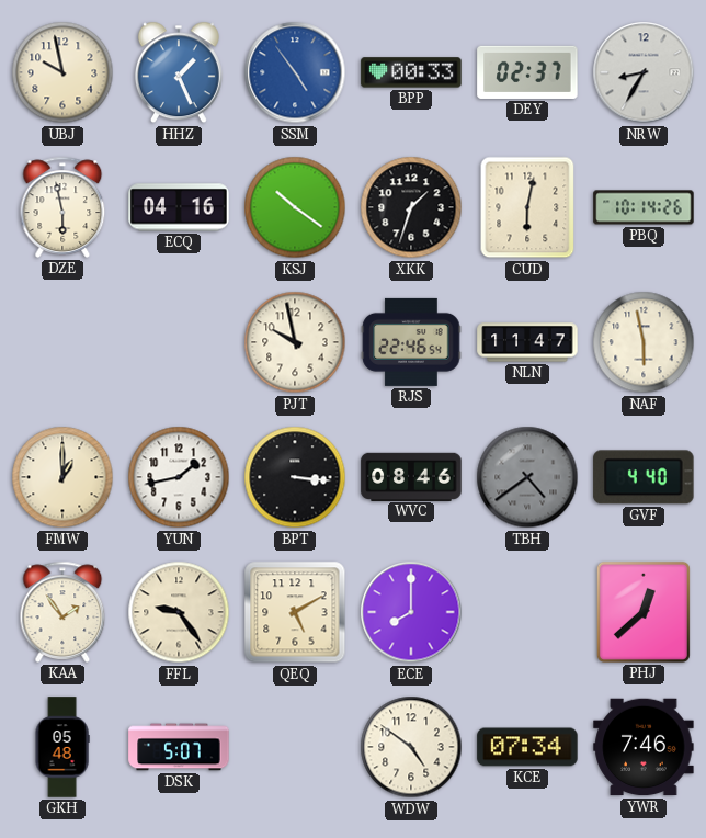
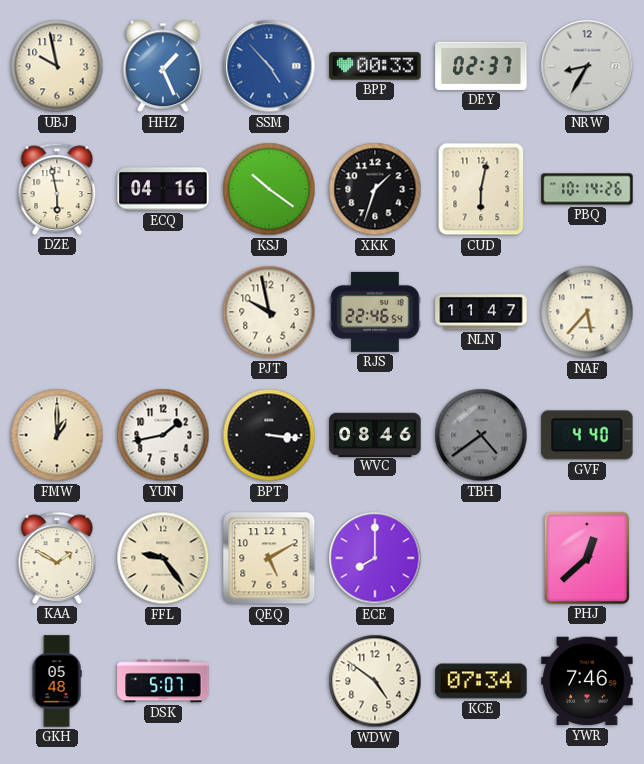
SSM: 4:54 -> 4:53
NAF: 5:58 -> 5:37
KAA: 1:54 -> 1:50
